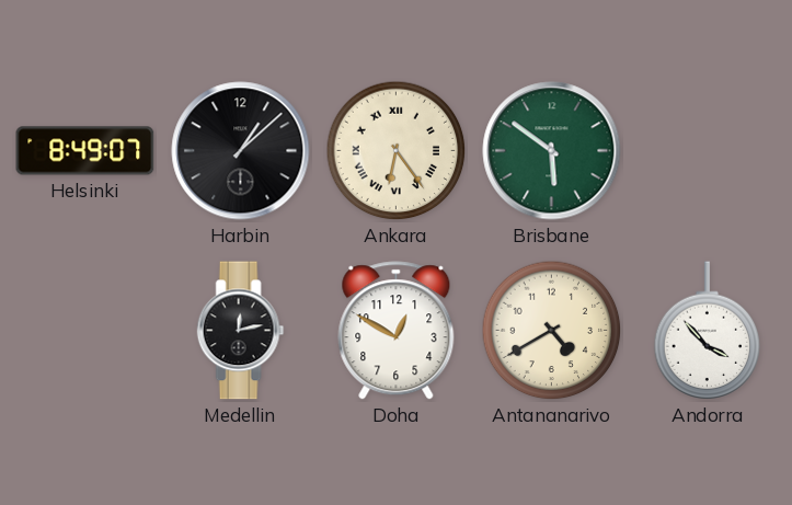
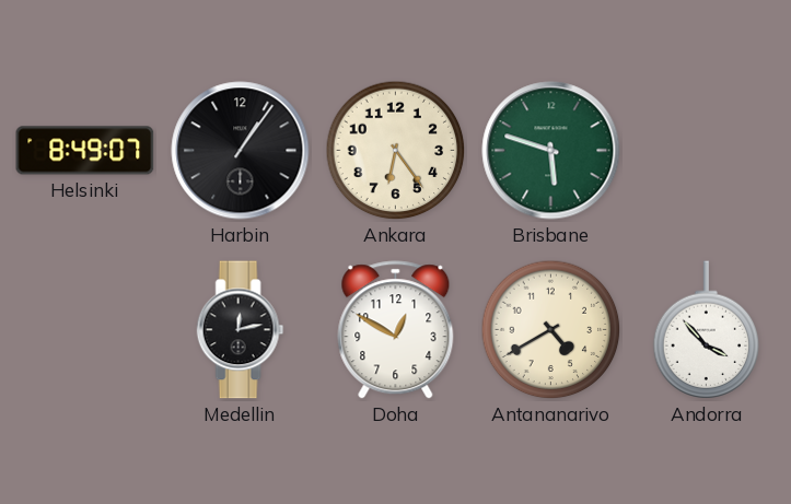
Harbin: 1:08 -> 1:06
Ankara numerals: Roman -> Arabic
Brisbane: 5:51 -> 5:48
